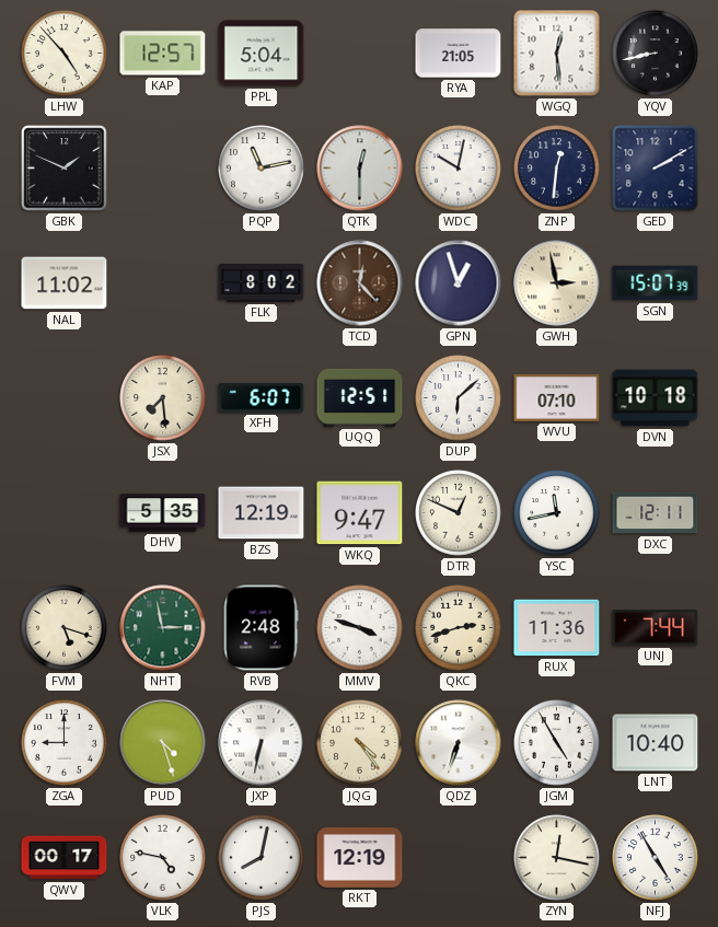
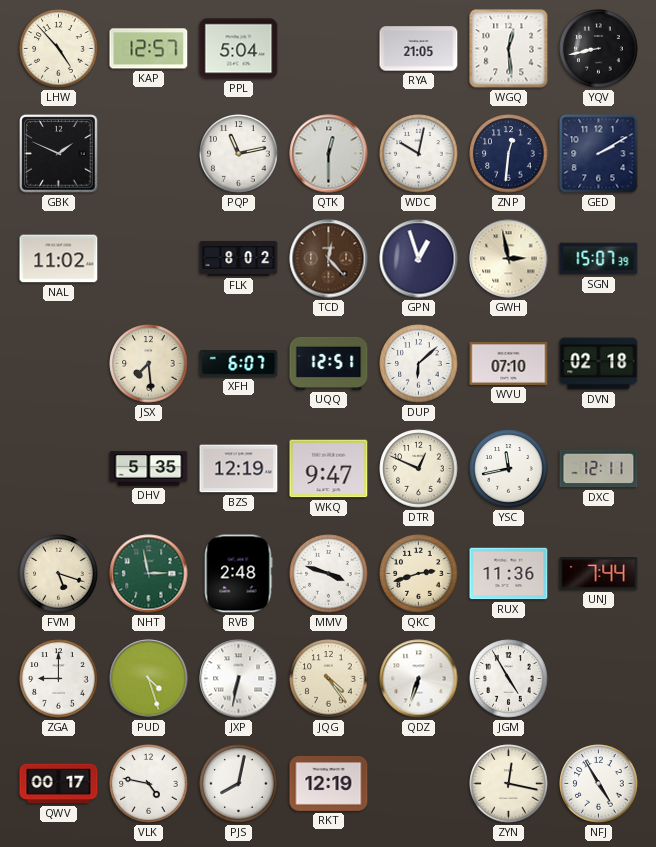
DVN: 10:18 -> 02:18
LNT: 10:40 -> none
